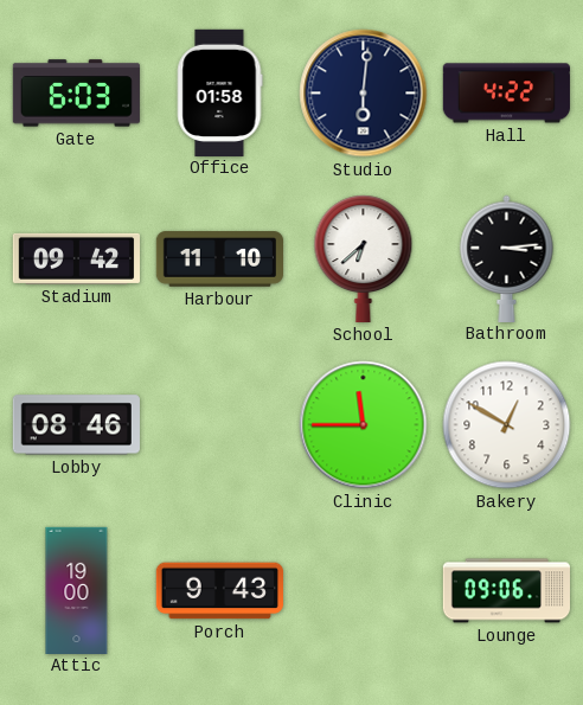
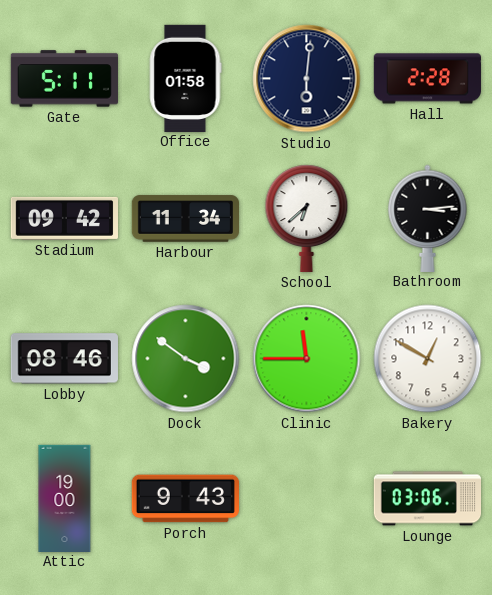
Gate: 6:03 -> 5:11
Hall: 4:22 -> 2:28
Harbour: 11:10 -> 11:34
Dock: none -> 3:51
Lounge: 09:06 -> 03:06
